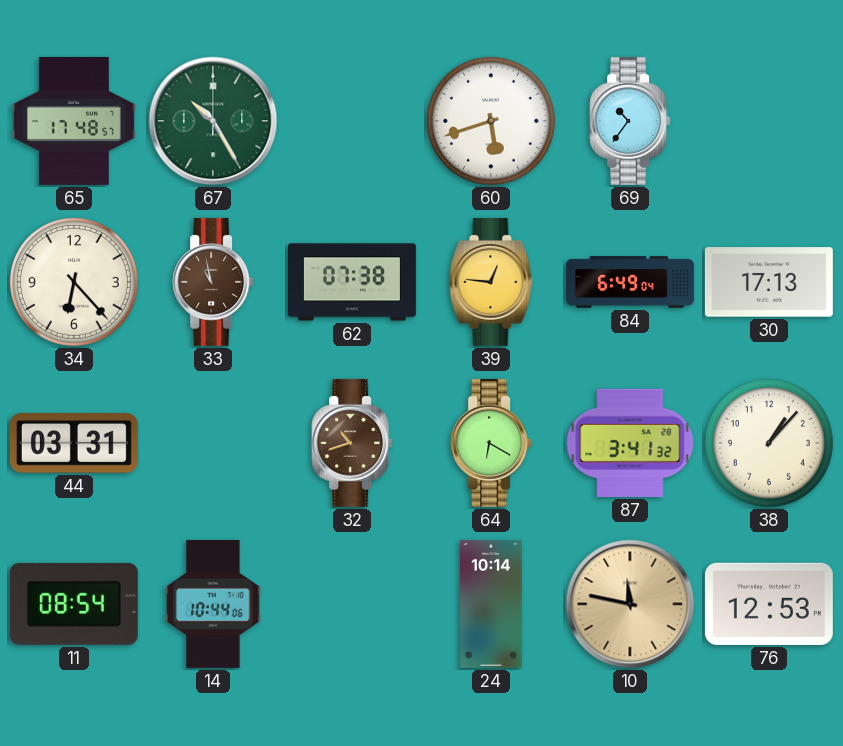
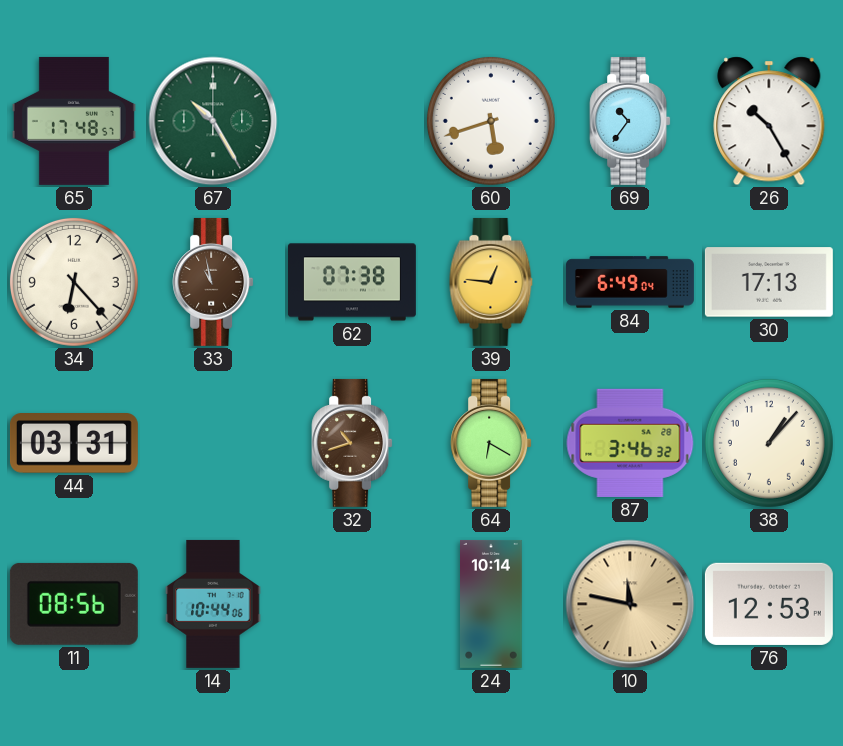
26: none -> 10:25
87: 3:41 -> 3:46
11: 08:54 -> 08:56
